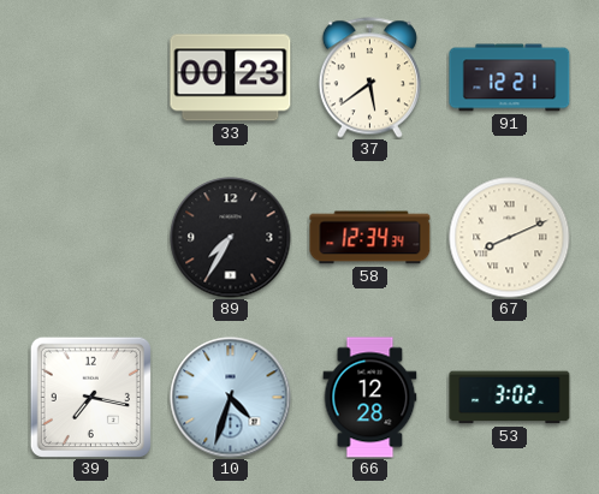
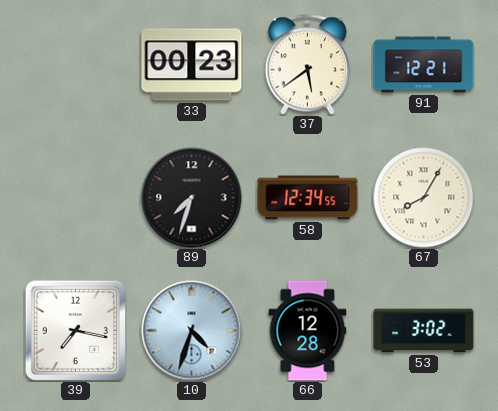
89: 7:35 -> 7:33
58: 12:34:34 -> 12:34:55
67: 8:11 -> 8:05
